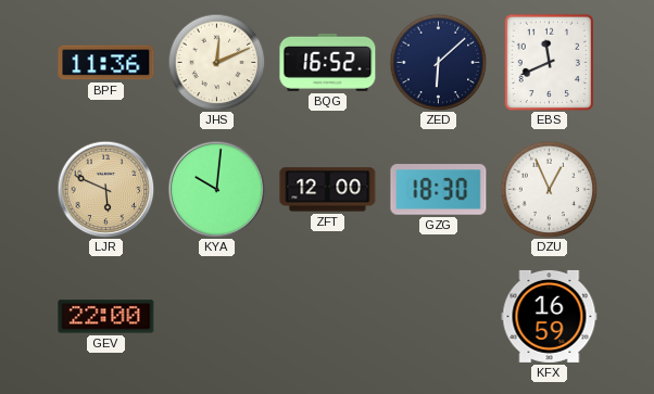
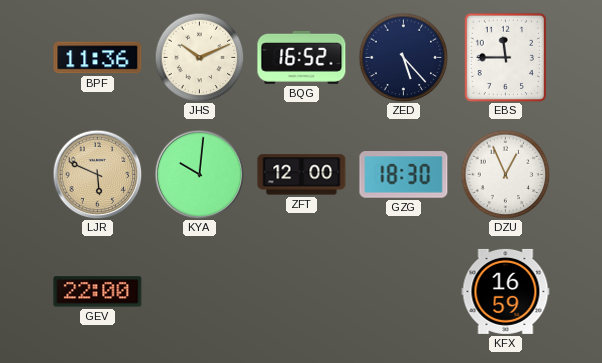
JHS: 12:11 -> 10:11
ZED: 6:08 -> 5:23
EBS: 11:41 -> 11:45
